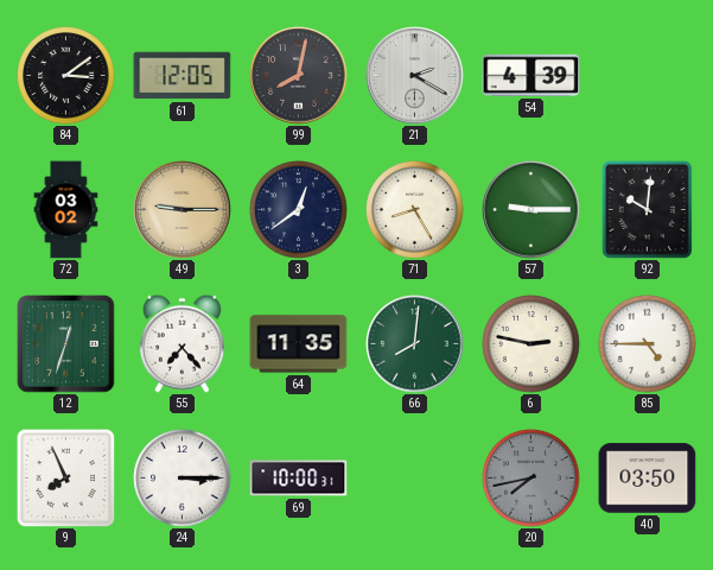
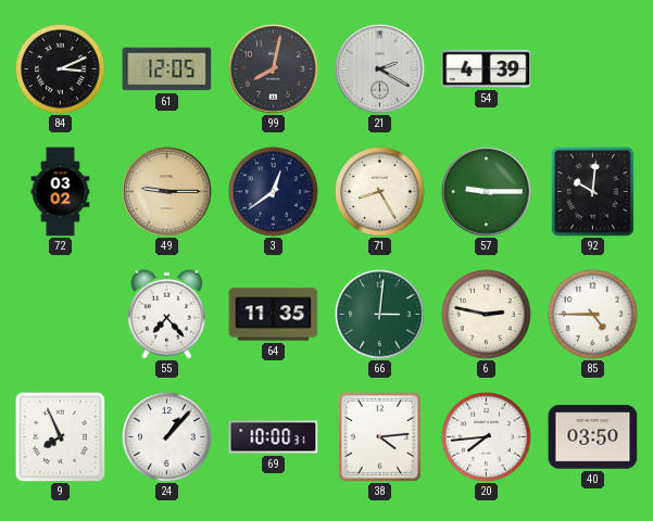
84: 3:09 -> 3:11
12: 12:33 -> none
66: 8:01 -> 3:01
24: 3:15 -> 1:07
38: none -> 4:14
20: 7:43 -> 7:44
20 dial: grey -> white
